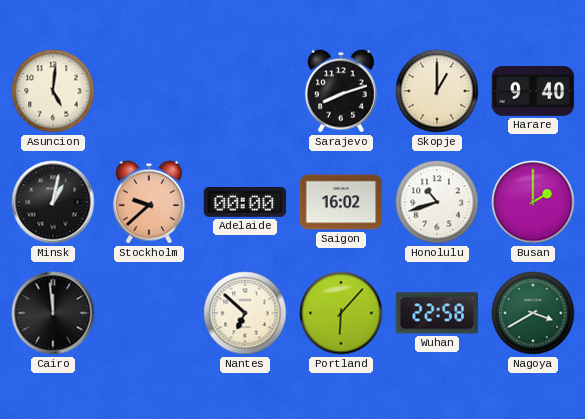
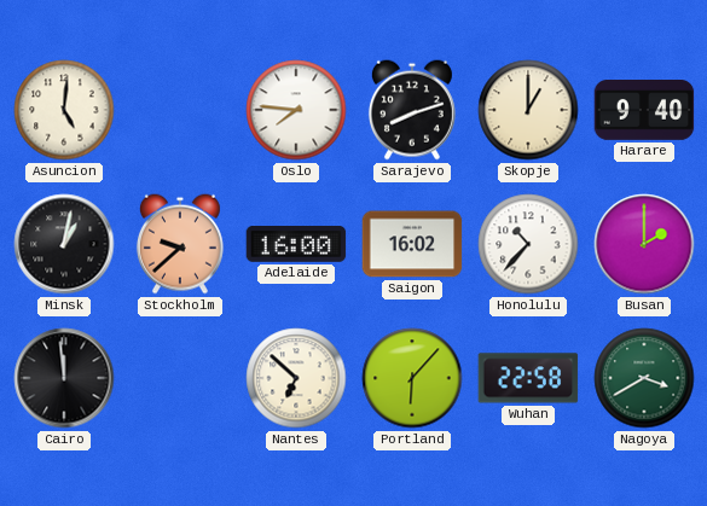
Oslo: none -> 7:46
Adelaide: 00:00 -> 16:00
Honolulu: 10:42 -> 10:37
